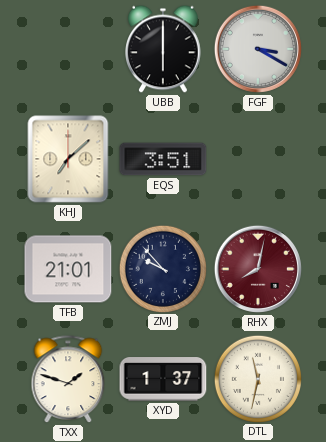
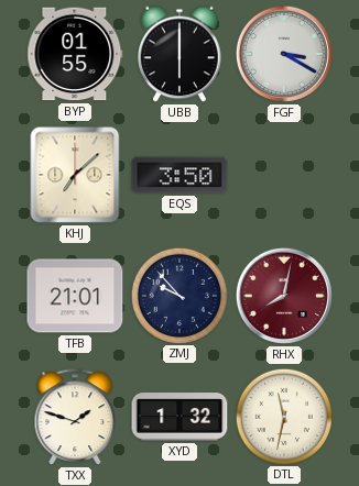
BYP: none -> 01:55
EQS: 3:51 -> 3:50
XYD: 1:37 -> 1:32
